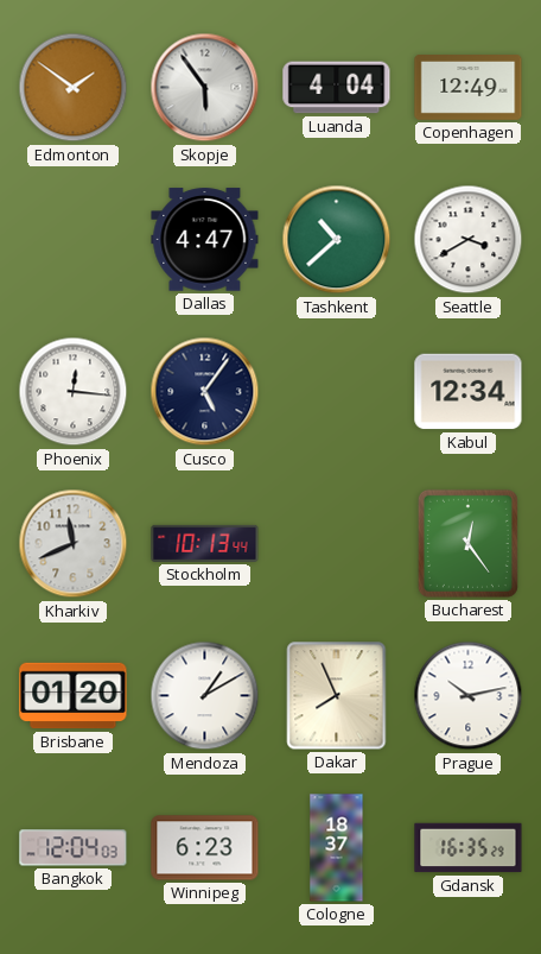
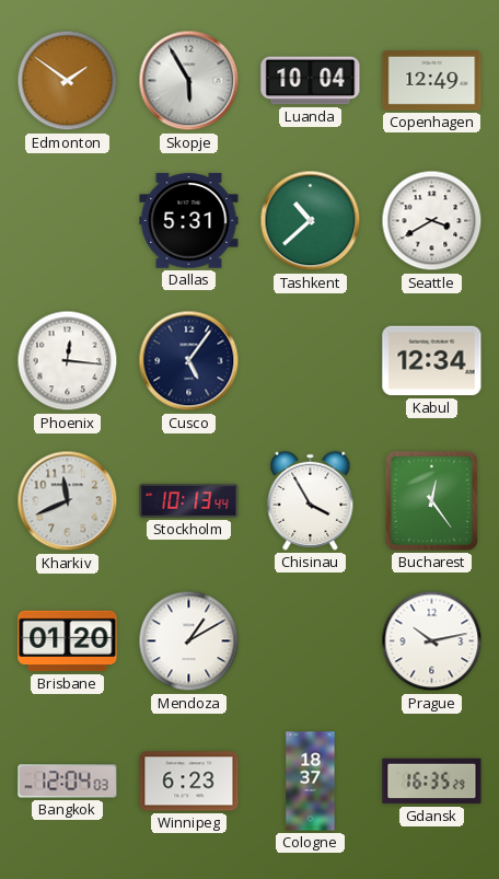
Skopje: 5:54 -> 5:55
Luanda: 4:04 -> 10:04
Dallas: 4:47 -> 5:31
Chisinau: none -> 3:55
Dakar: 7:56 -> none
